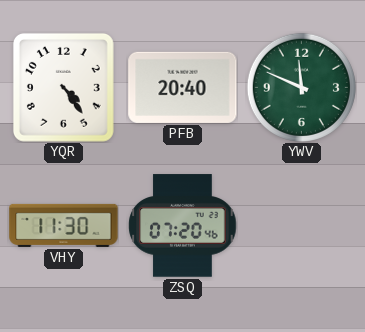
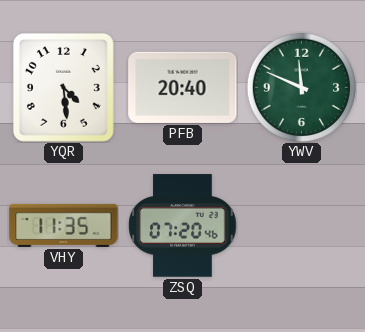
YQR: 4:24 -> 4:29
VHY: 11:30 -> 11:35
